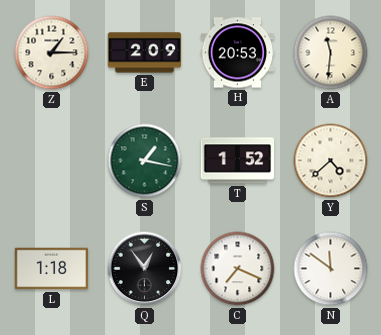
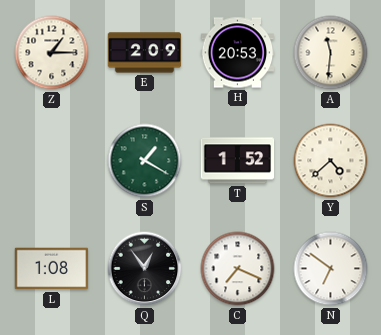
S: 1:17 -> 1:20
L: 1:18 -> 1:08
N: 11:51 -> 6:51
